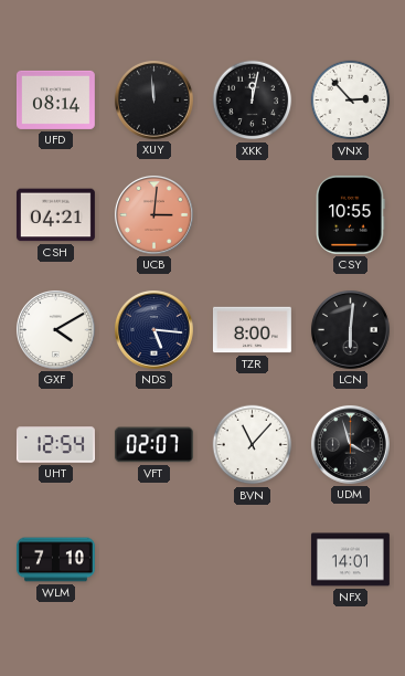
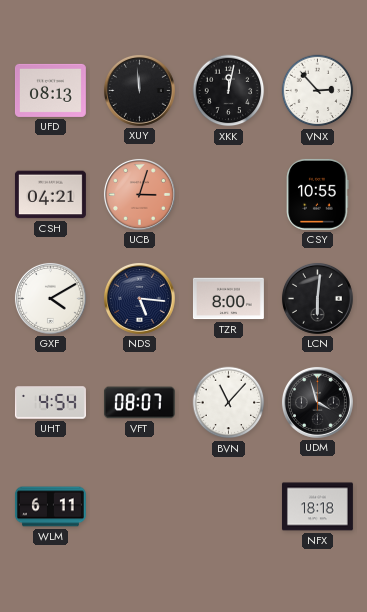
UFD: 08:14 -> 08:13
UCB: 3:01 -> 3:03
UHT: 12:54 -> 4:54
VFT: 02:07 -> 08:07
WLM: 7:10 -> 6:11
NFX: 14:01 -> 18:18
